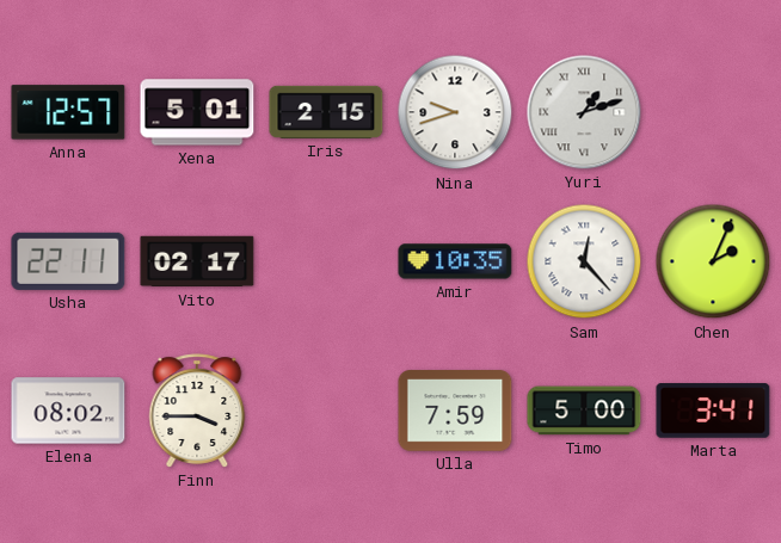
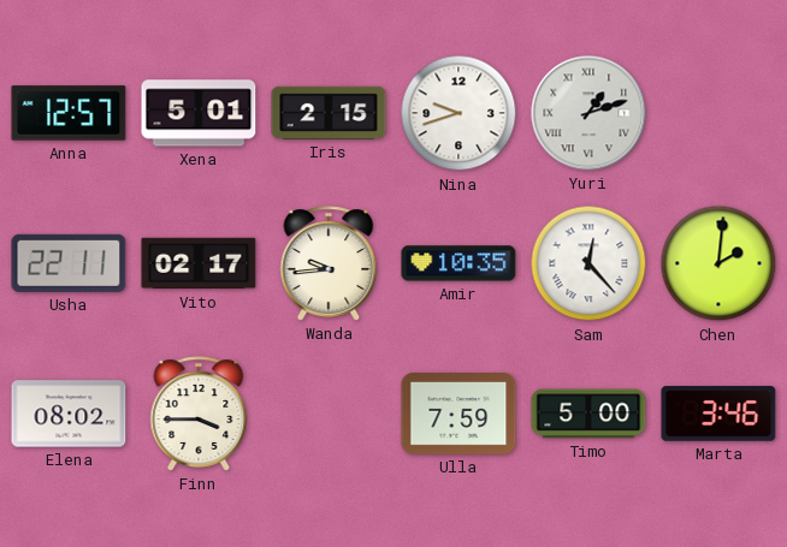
Wanda: none -> 9:44
Chen: 2:04 -> 2:01
Marta: 3:41 -> 3:46
